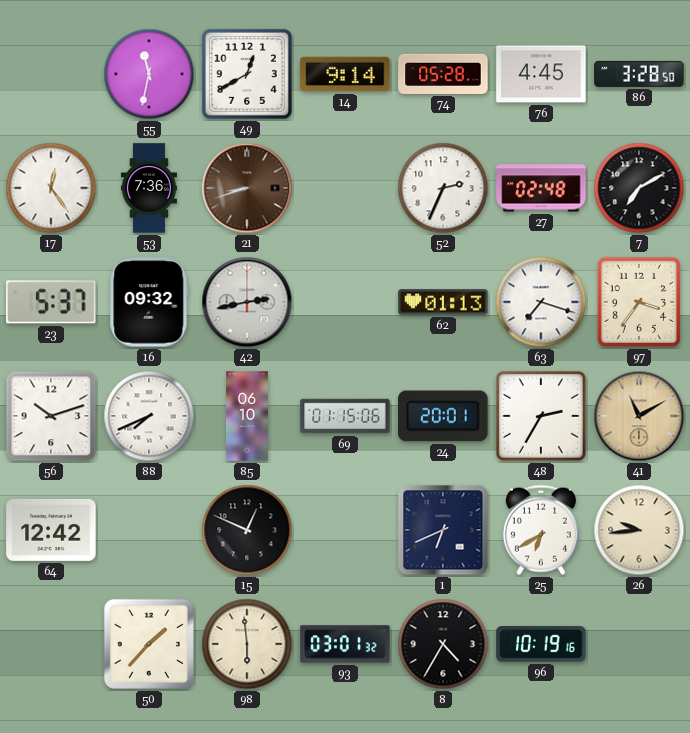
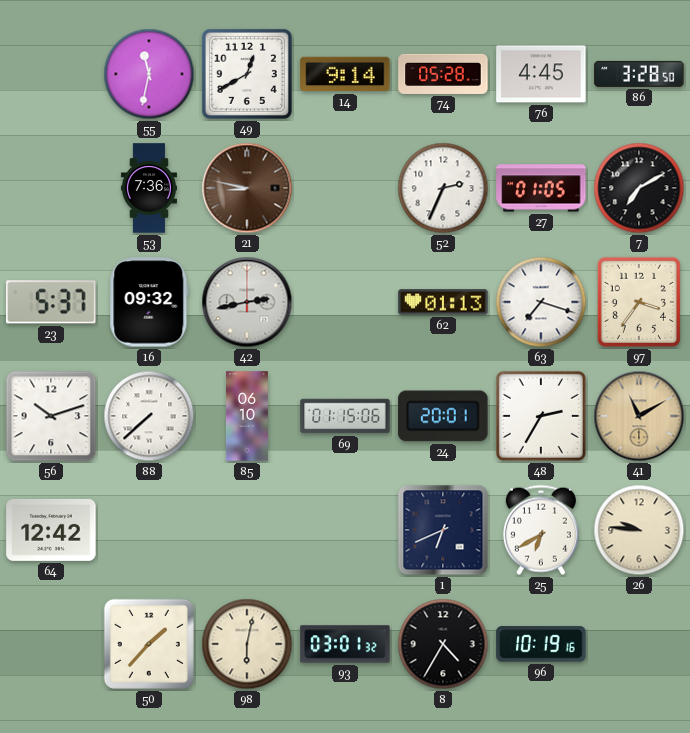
17: 12:24 -> none
21: 8:42 -> 8:47
27: 02:48 -> 01:05
88: 7:41 -> 7:38
15: 12:49 -> none
26: 9:44 -> 9:46
98: 5:59 -> 6:02
